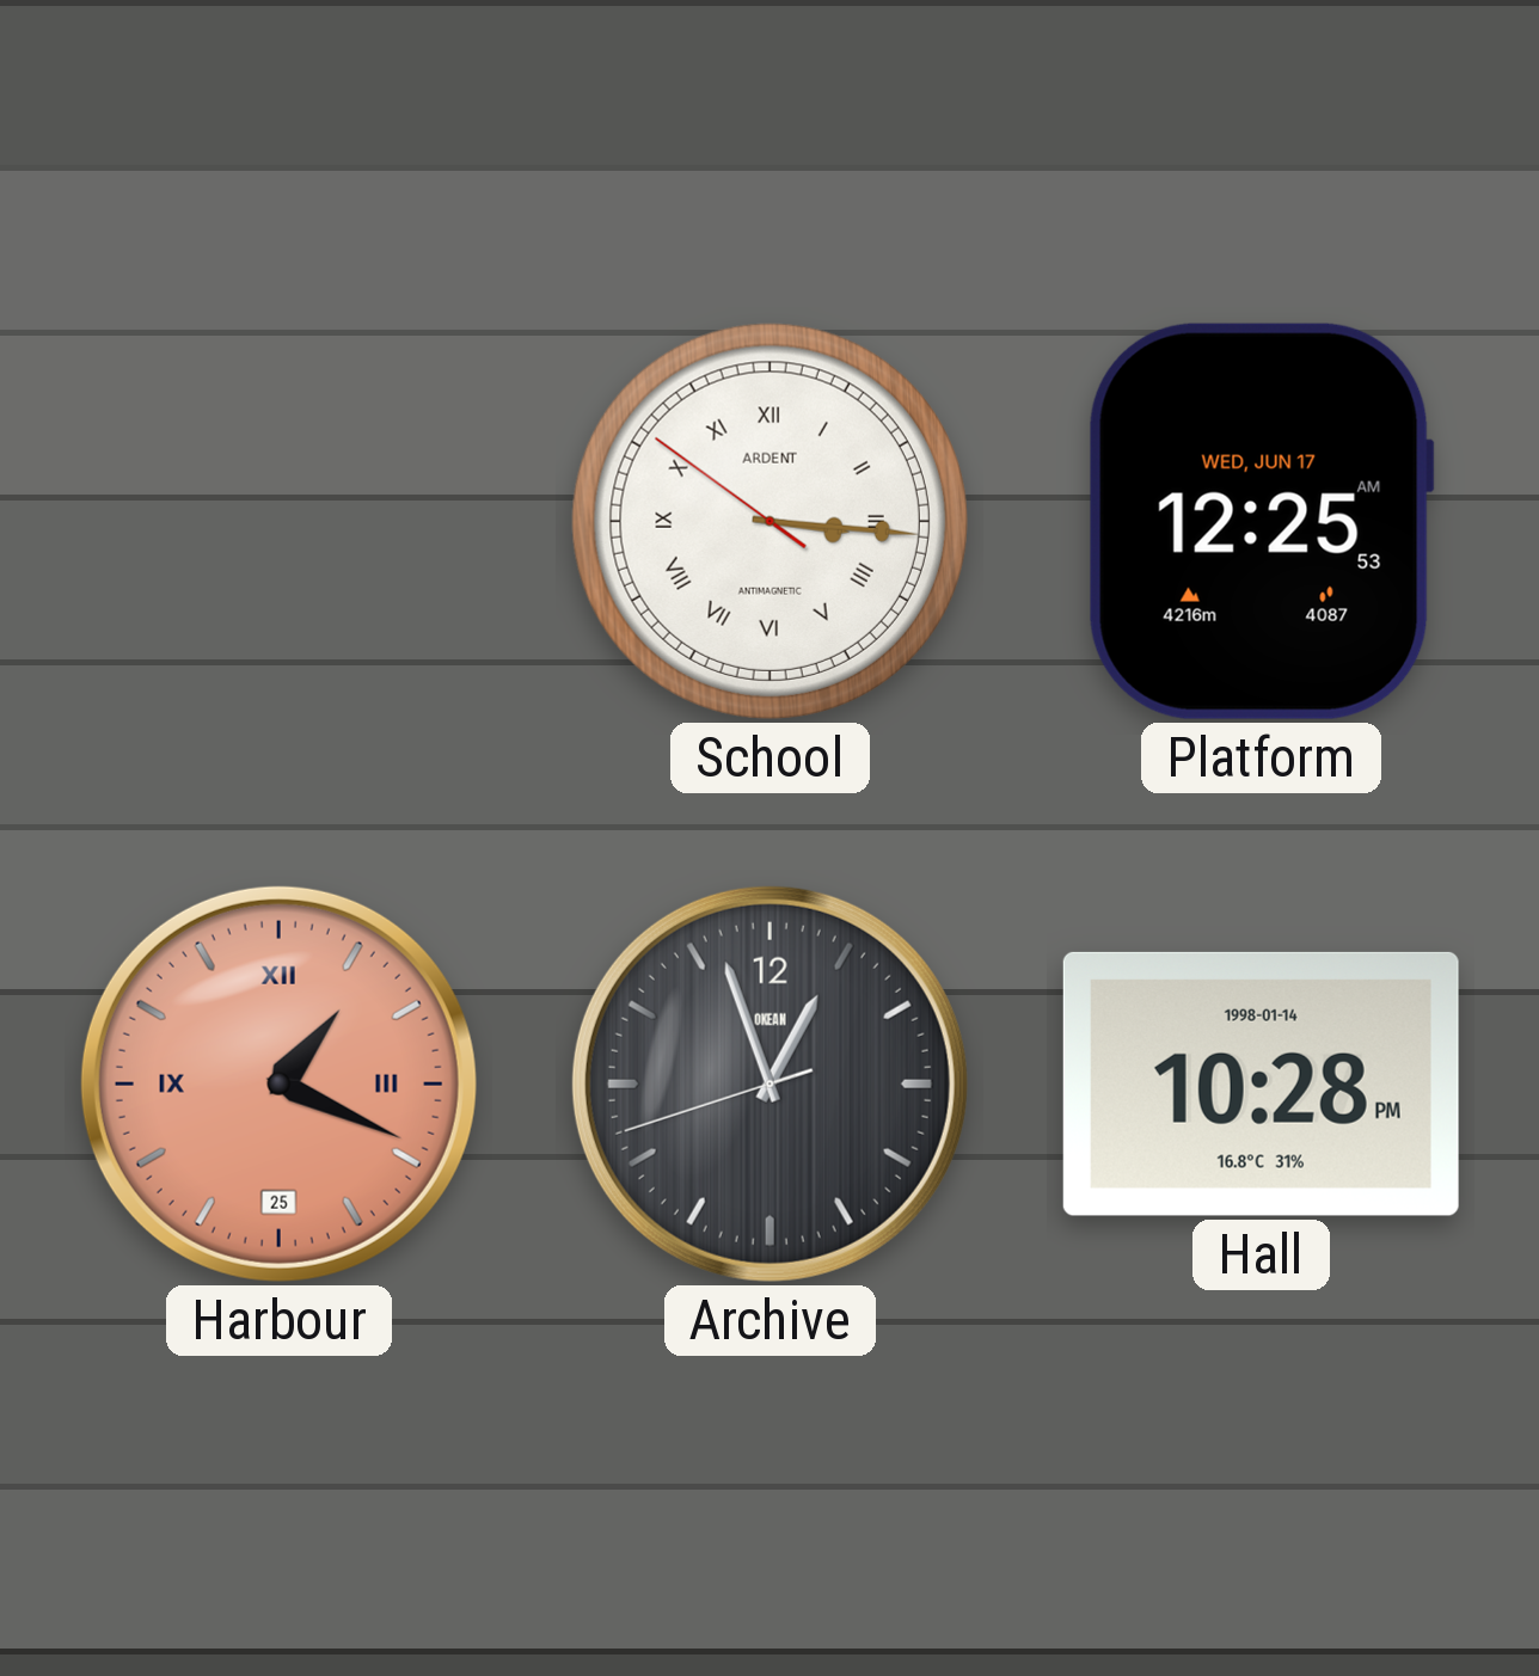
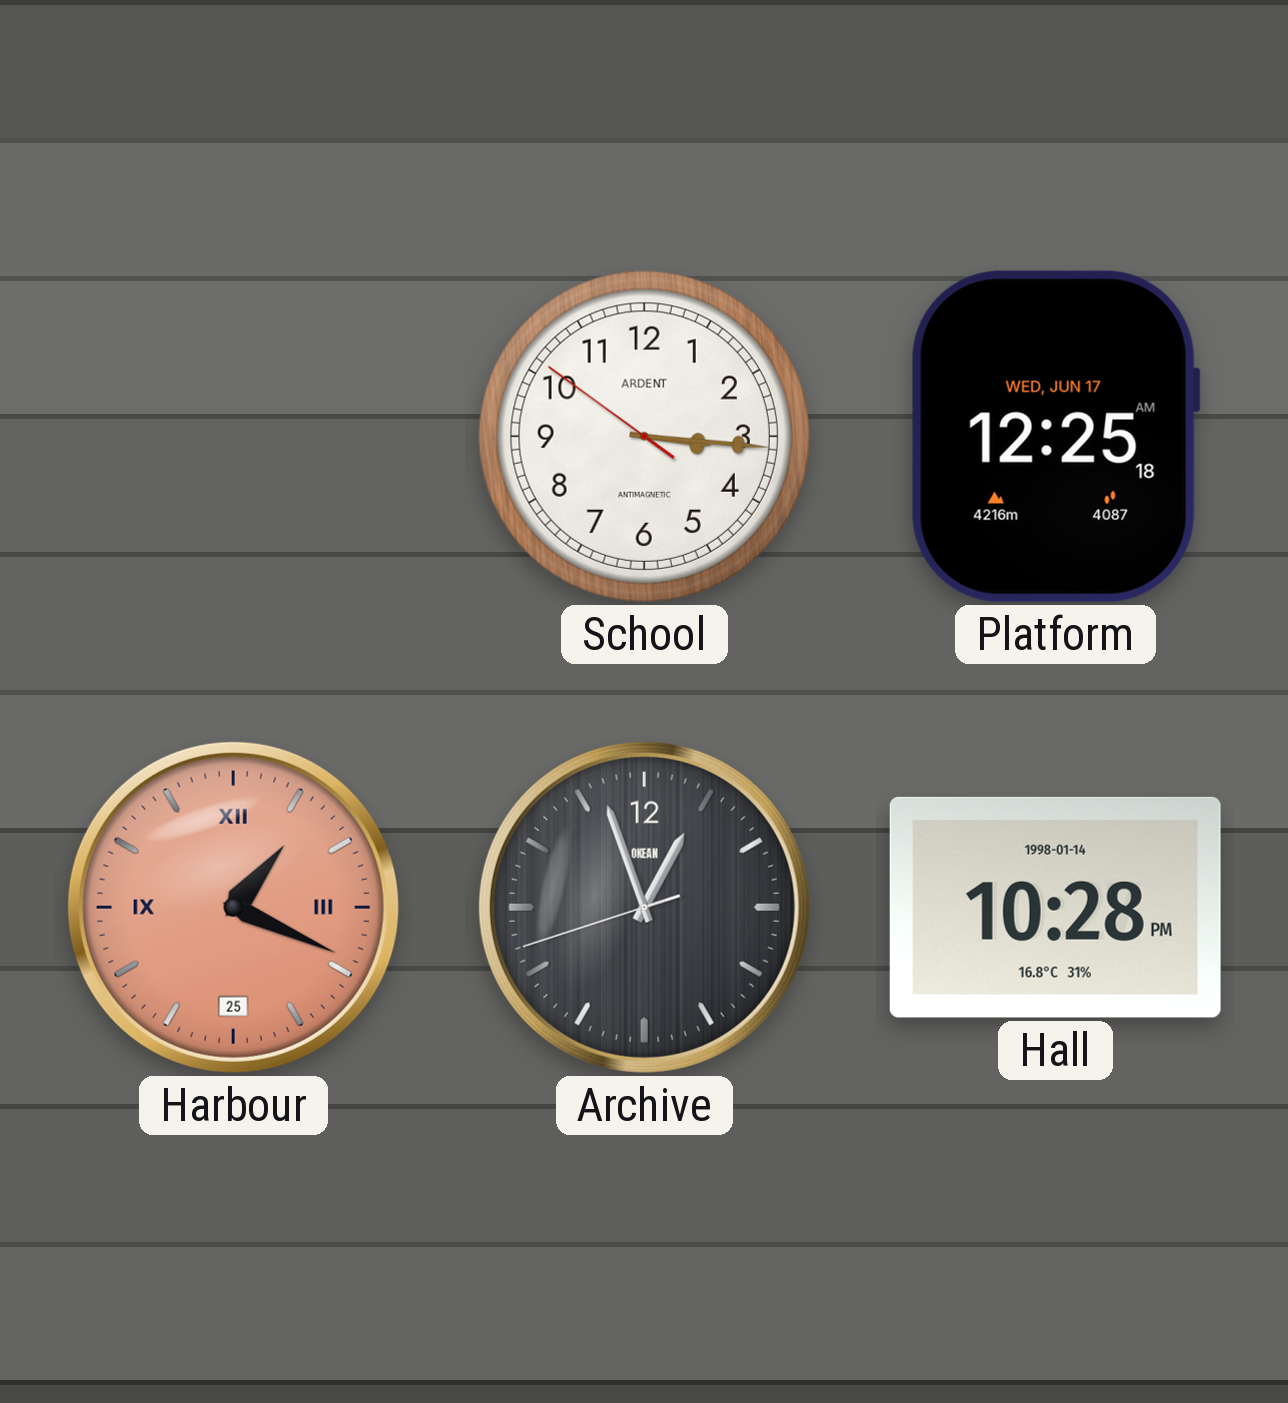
School numerals: Roman -> Arabic
Platform: 12:25:53 AM -> 12:25:18 AM
